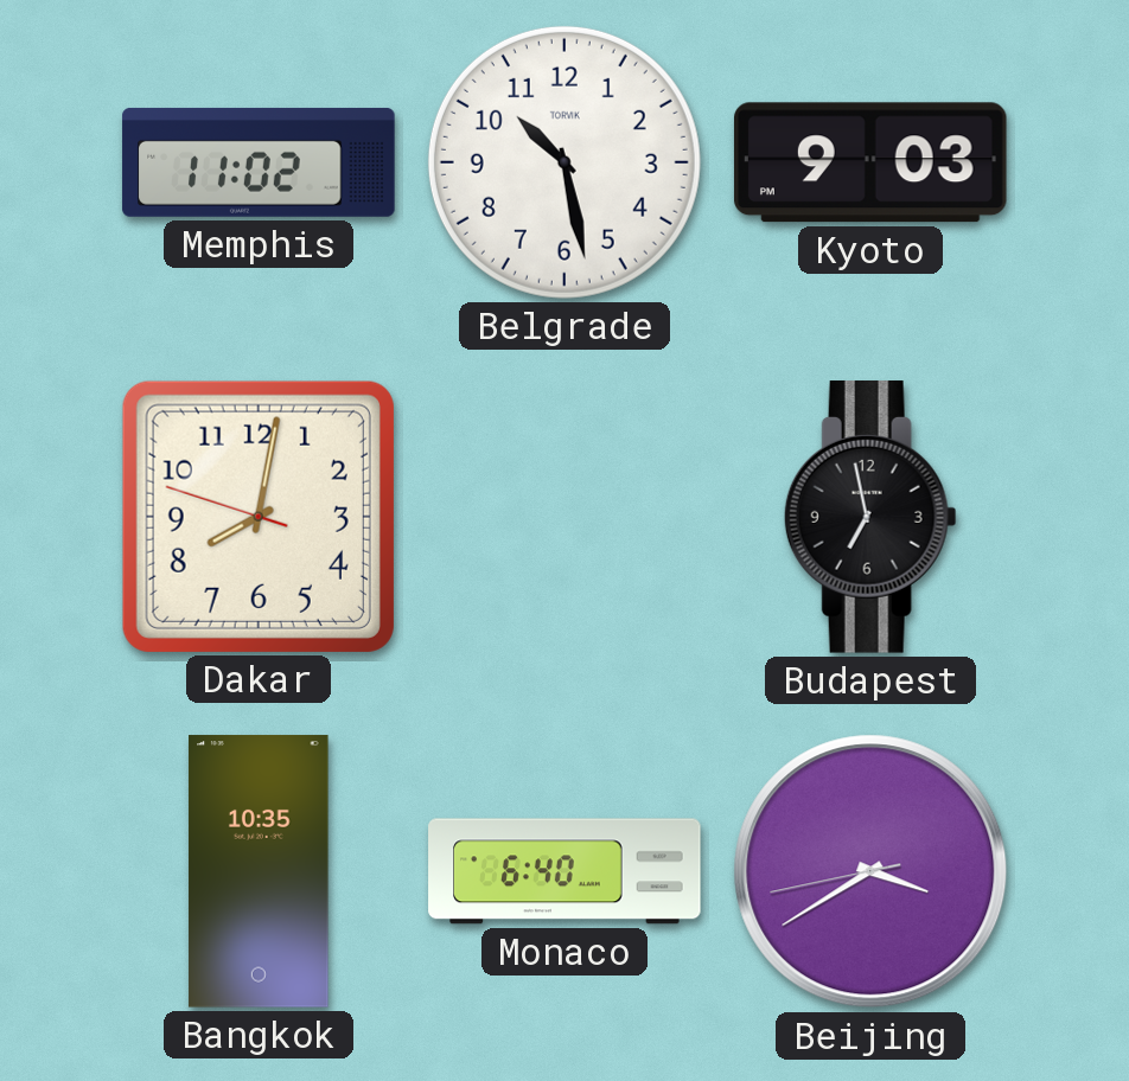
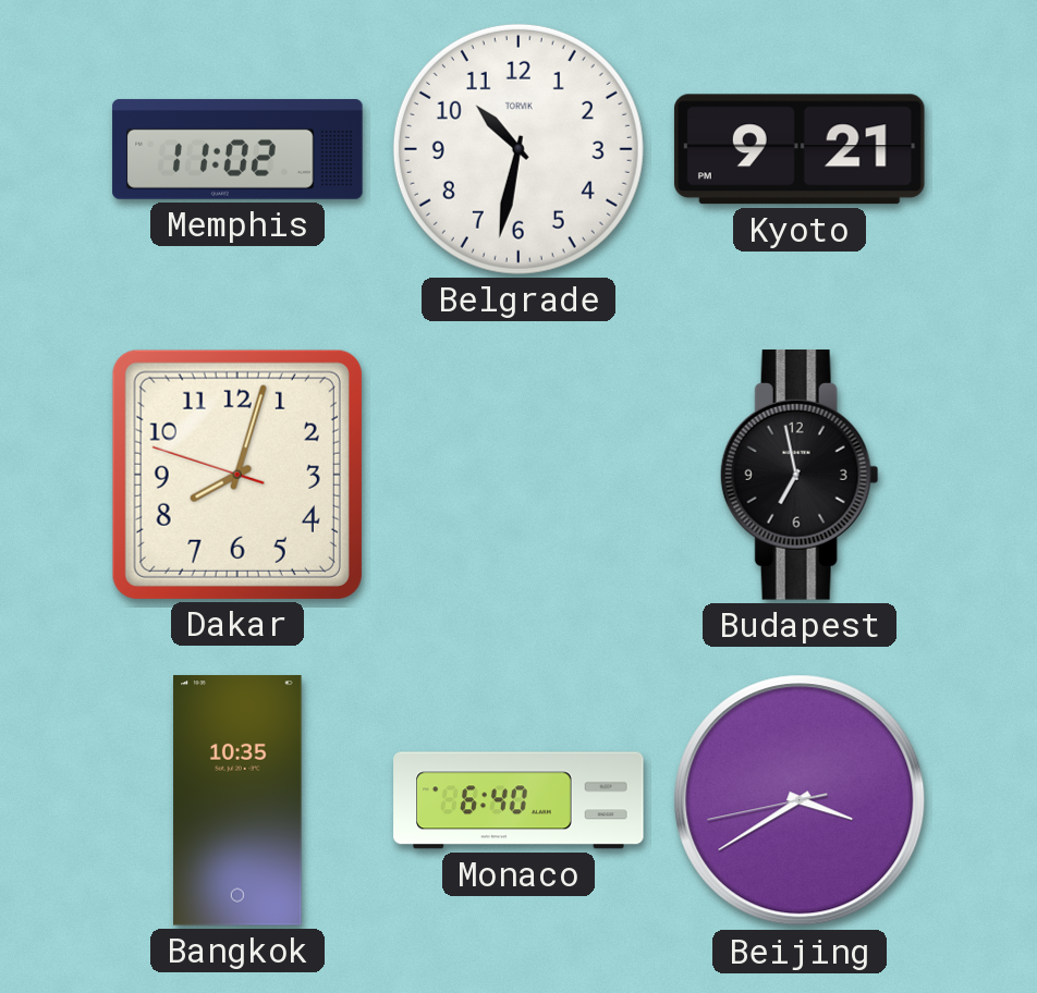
Belgrade: 10:28 -> 10:32
Kyoto: 9:03 -> 9:21
Dakar: 8:01 -> 8:02
